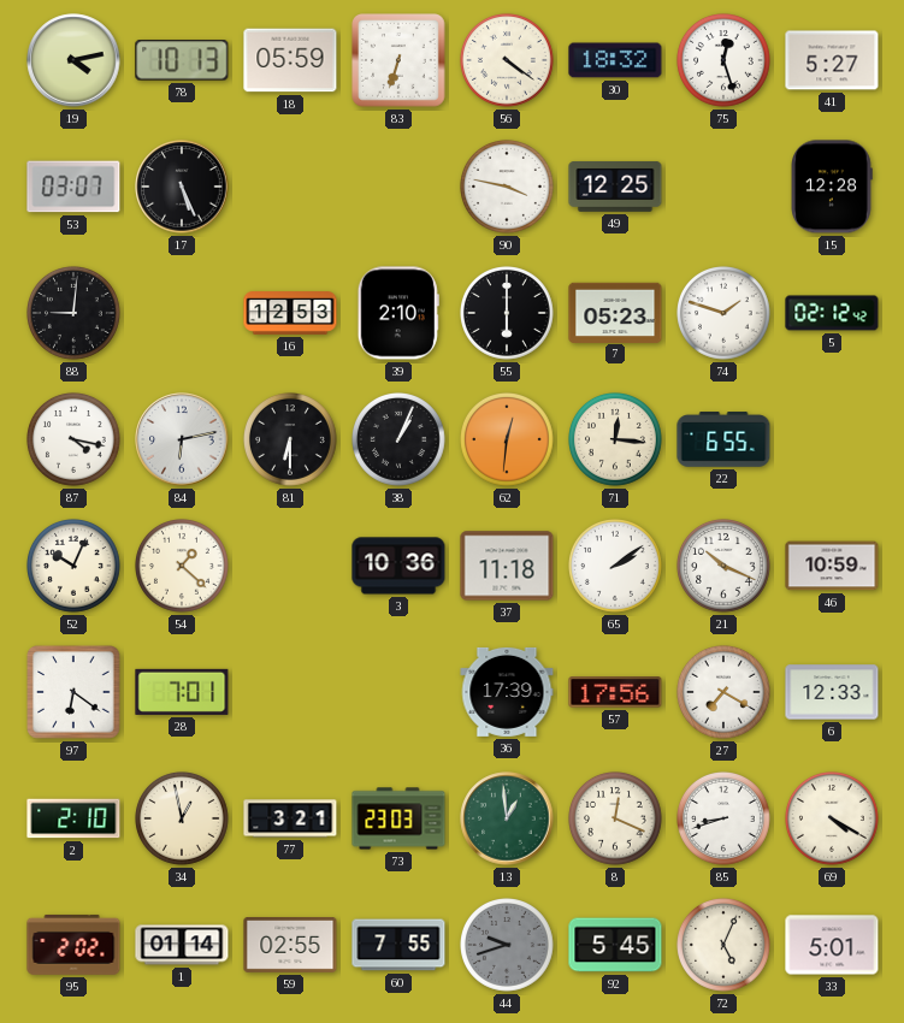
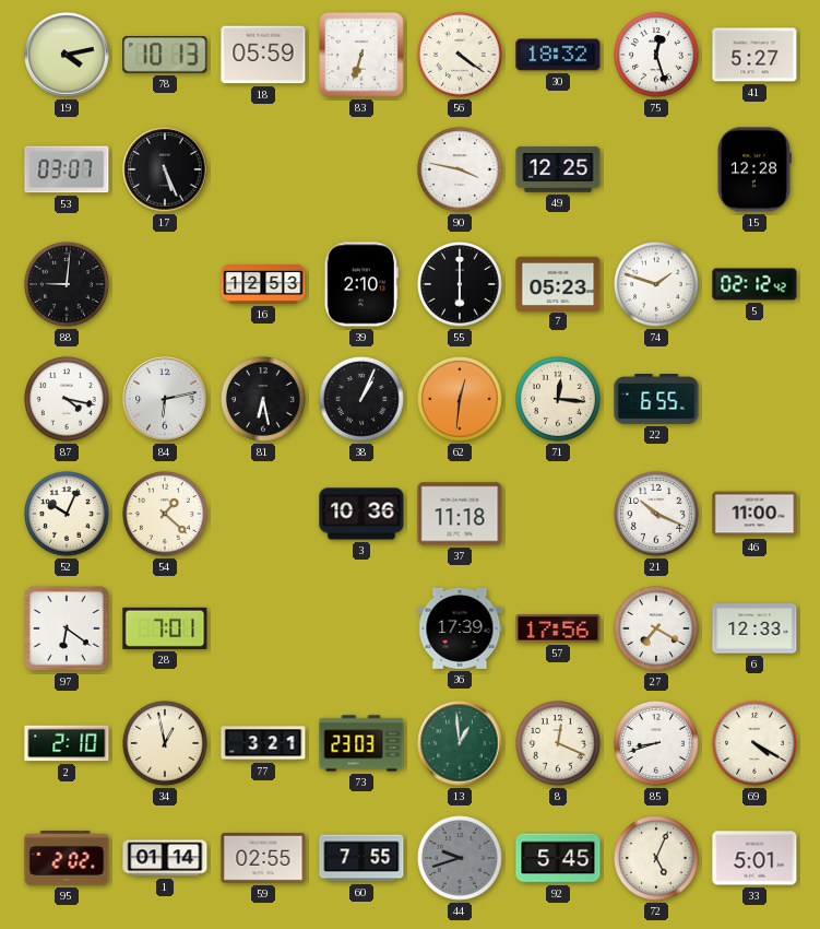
81: 6:30 -> 6:28
65: 2:09 -> none
46: 10:59 -> 11:00
